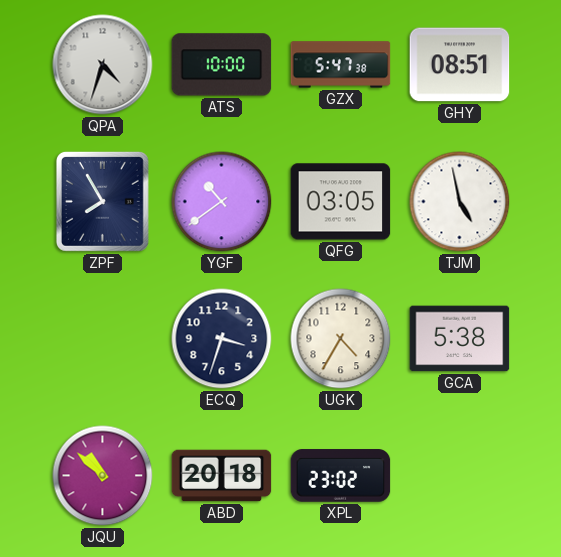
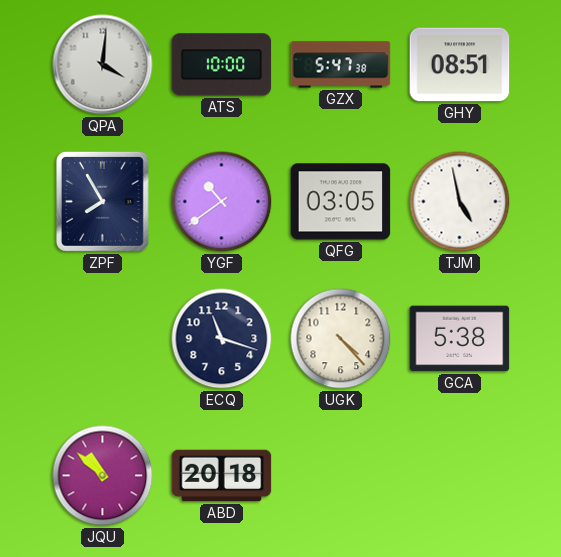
QPA: 4:33 -> 4:01
ECQ: 3:33 -> 11:18
UGK: 4:35 -> 4:23
XPL: 23:02 -> none
